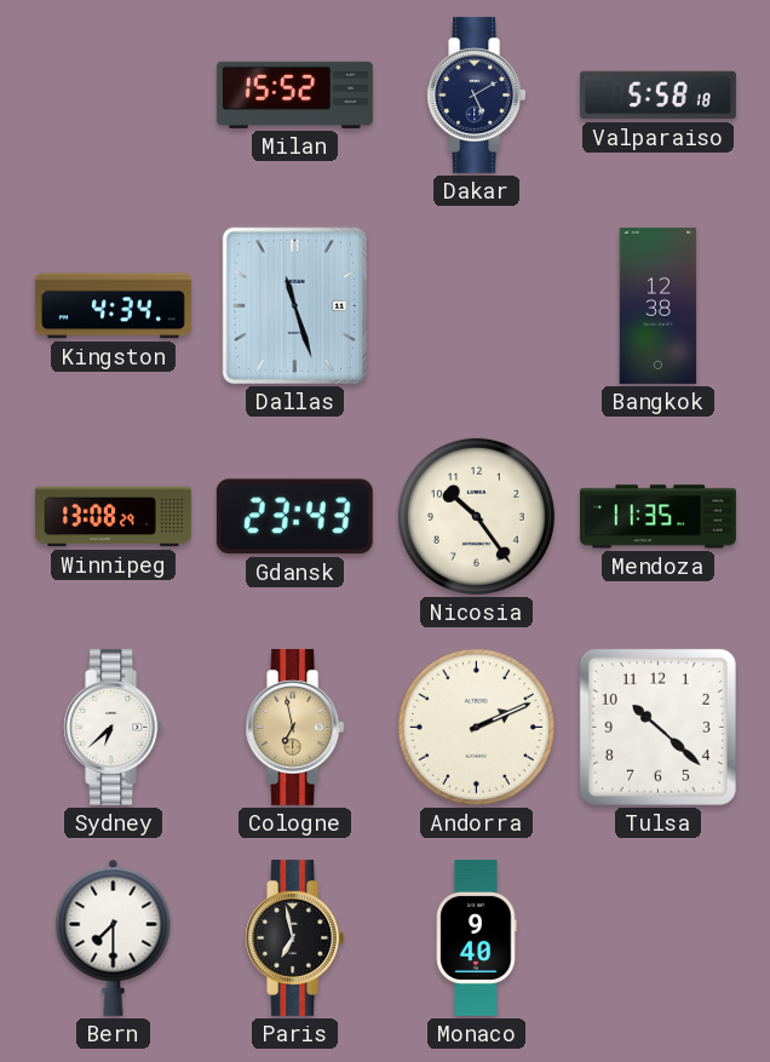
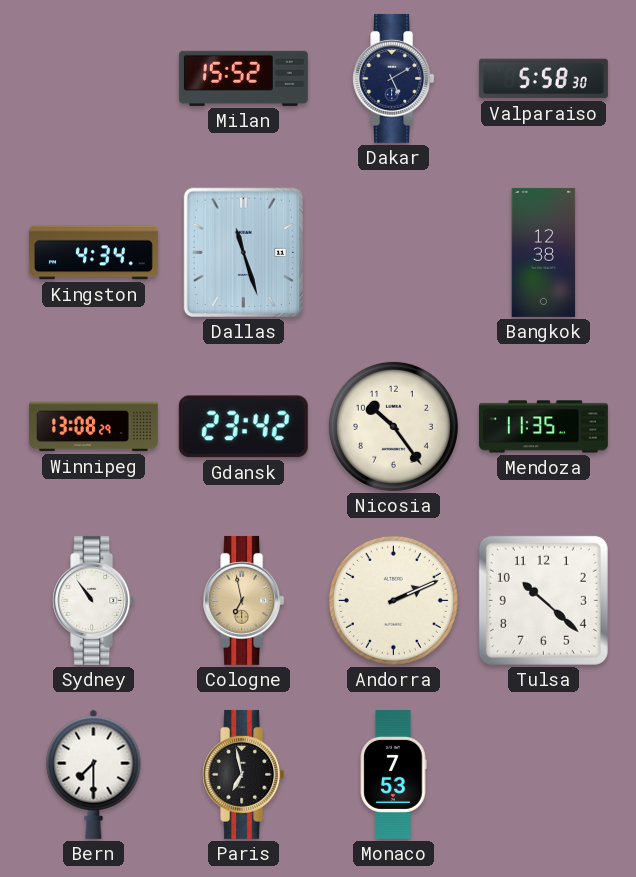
Valparaiso: 5:58:18 -> 5:58:30
Gdansk: 23:43 -> 23:42
Sydney: 6:38 -> 10:54
Monaco: 9:40 -> 7:53
